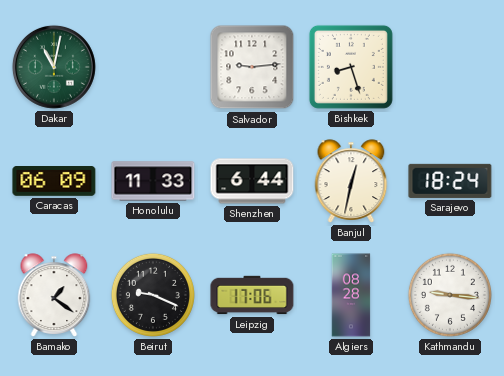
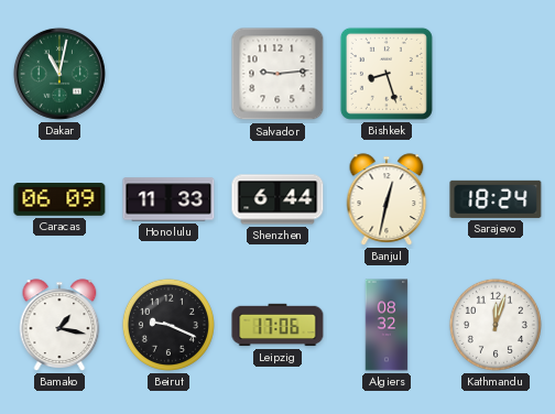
Bamako: 1:21 -> 1:17
Algiers: 08:28 -> 08:32
Kathmandu: 9:16 -> 12:03
